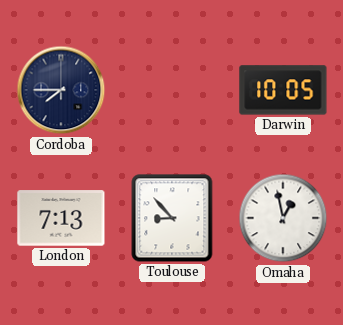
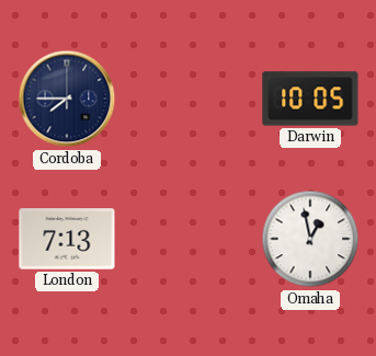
Toulouse: 8:53 -> none
